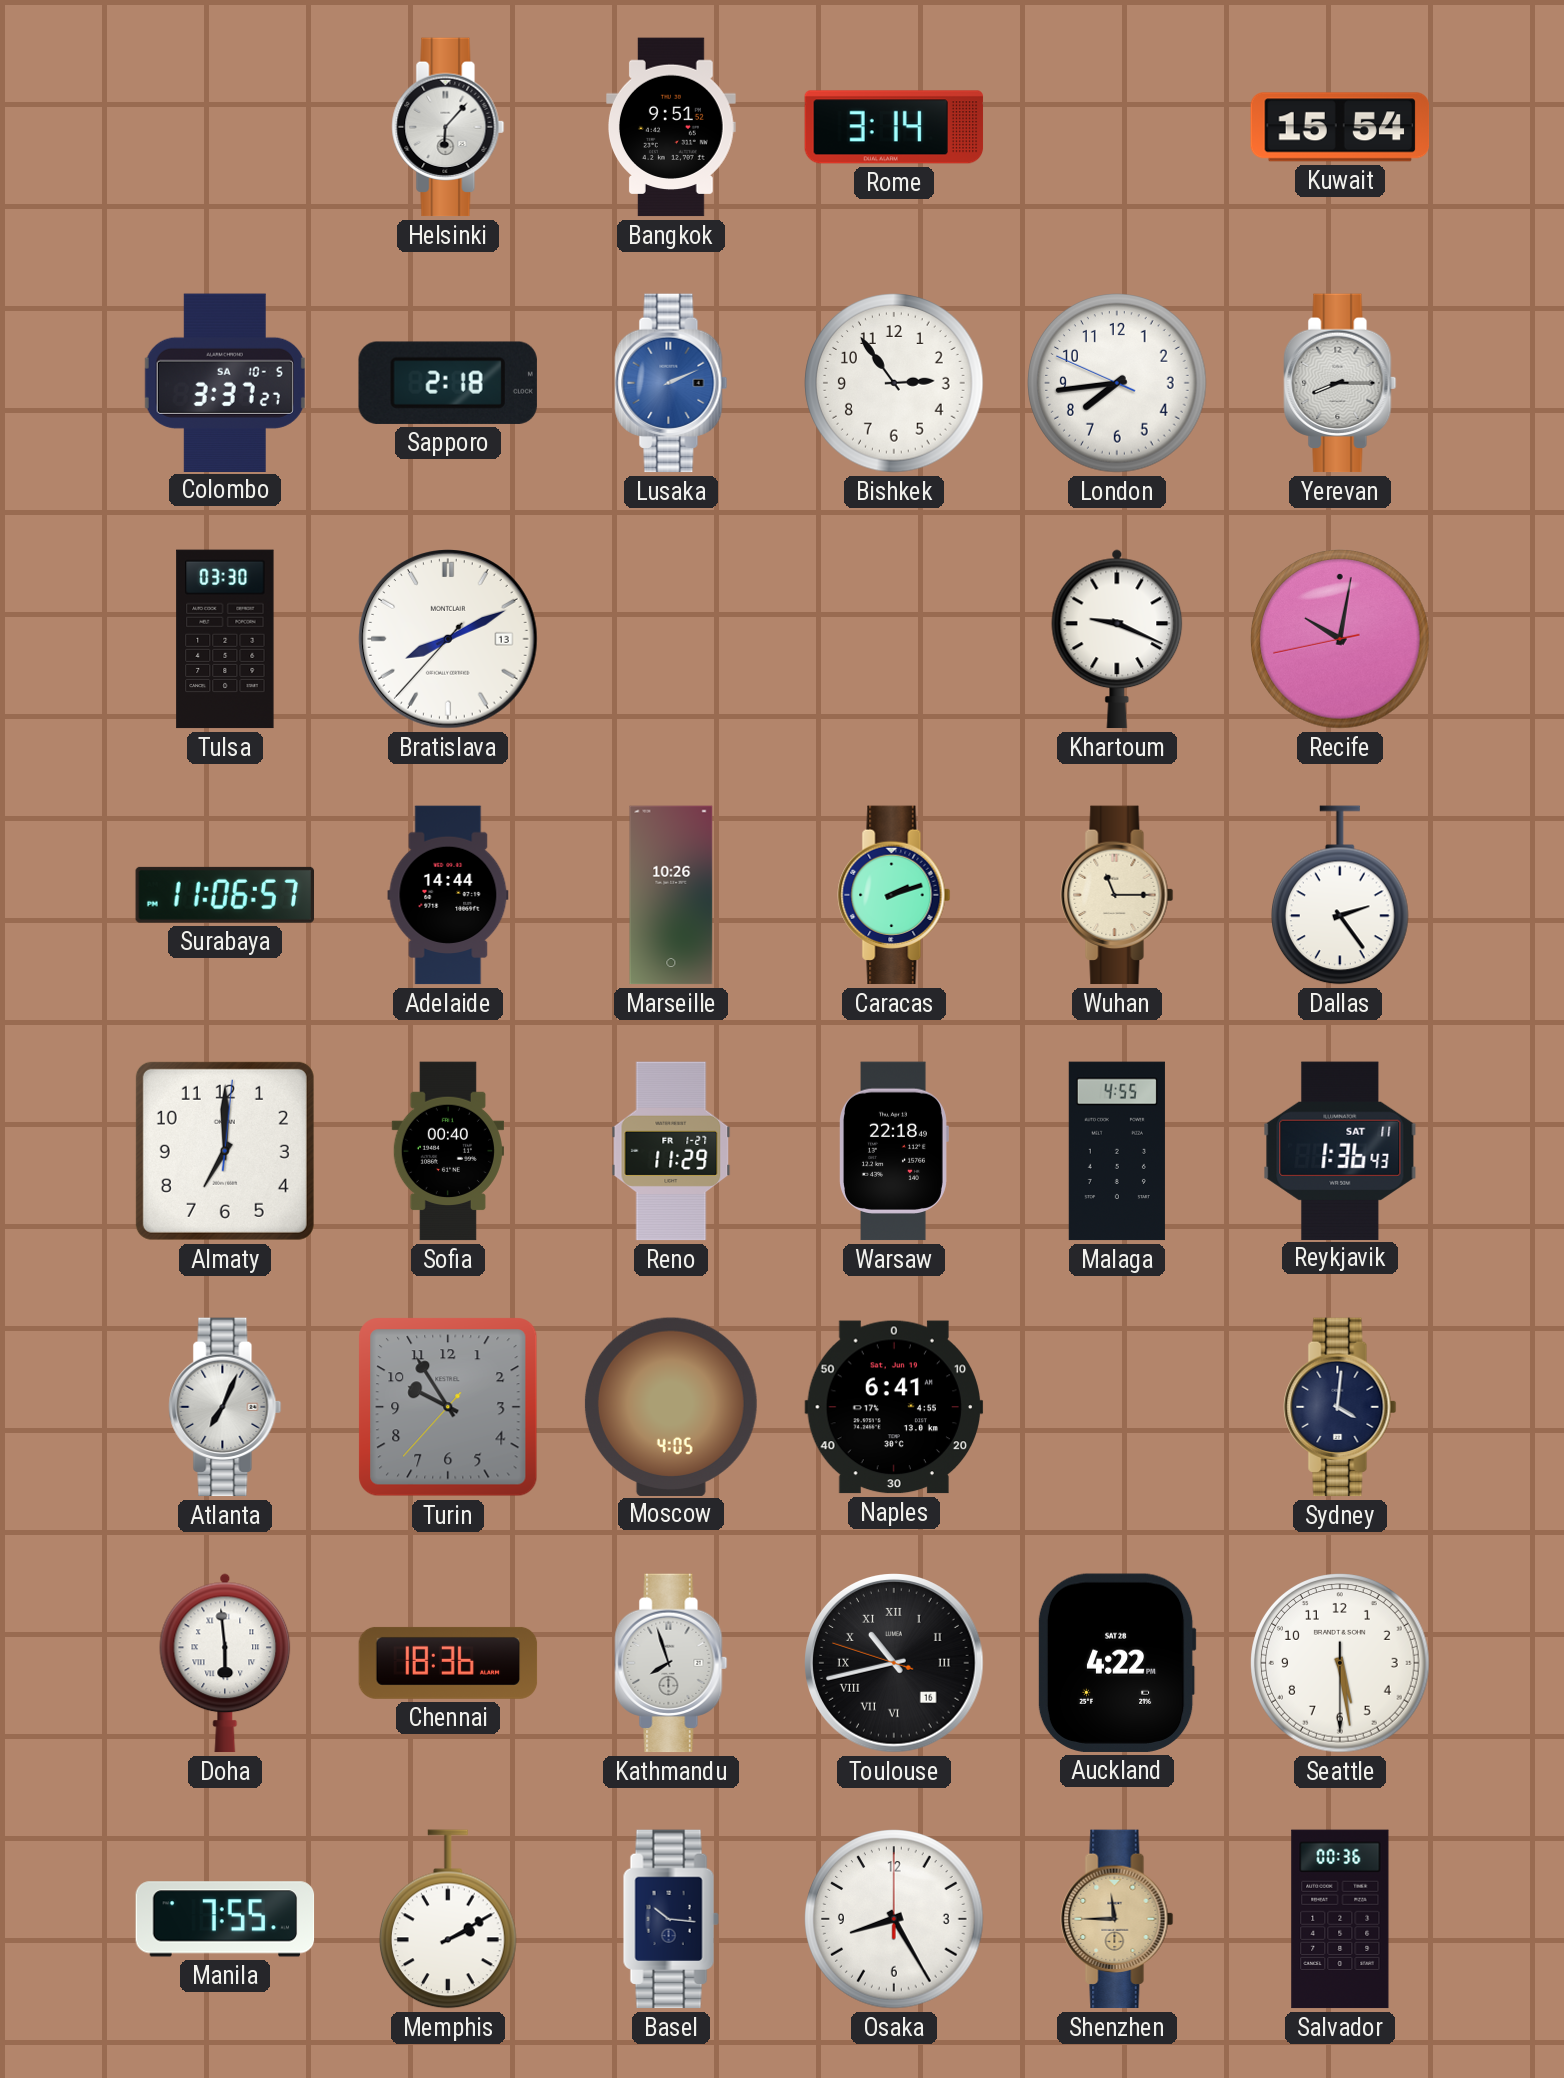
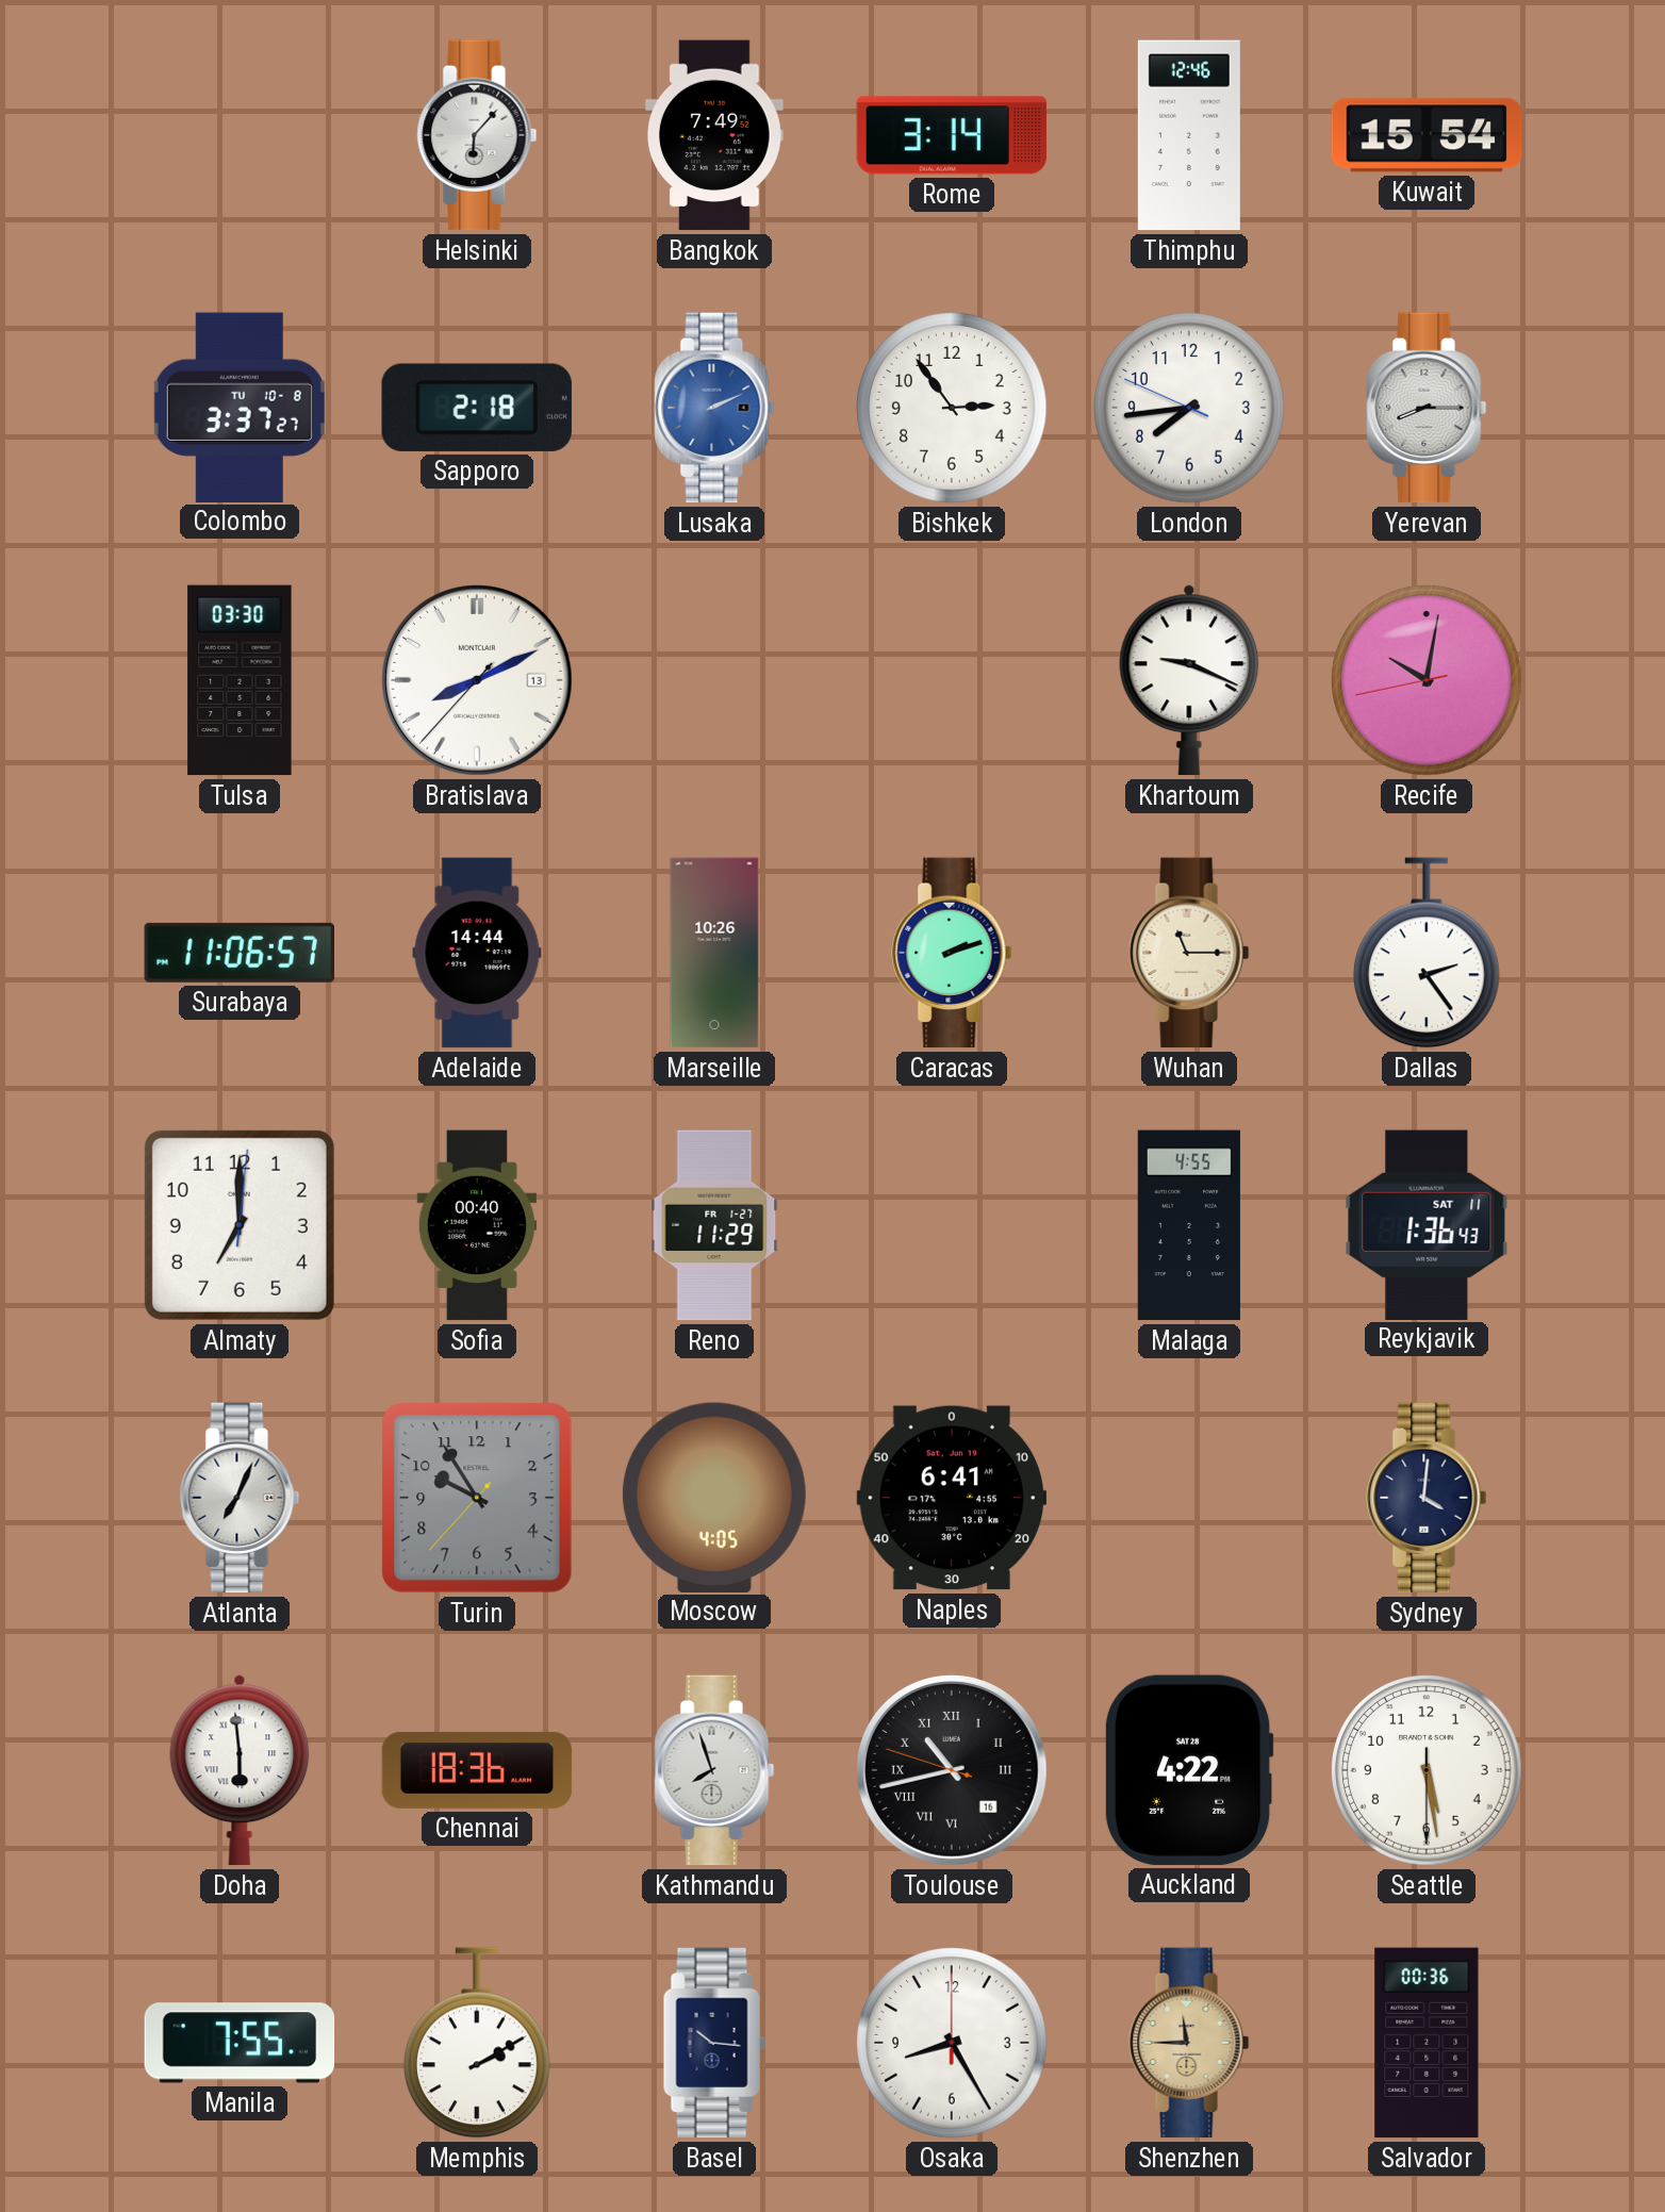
Bangkok: 9:51 -> 7:49
Thimphu: none -> 12:46
Colombo date: SA 10-5 -> TU 10-8
Warsaw: 22:18 -> none
